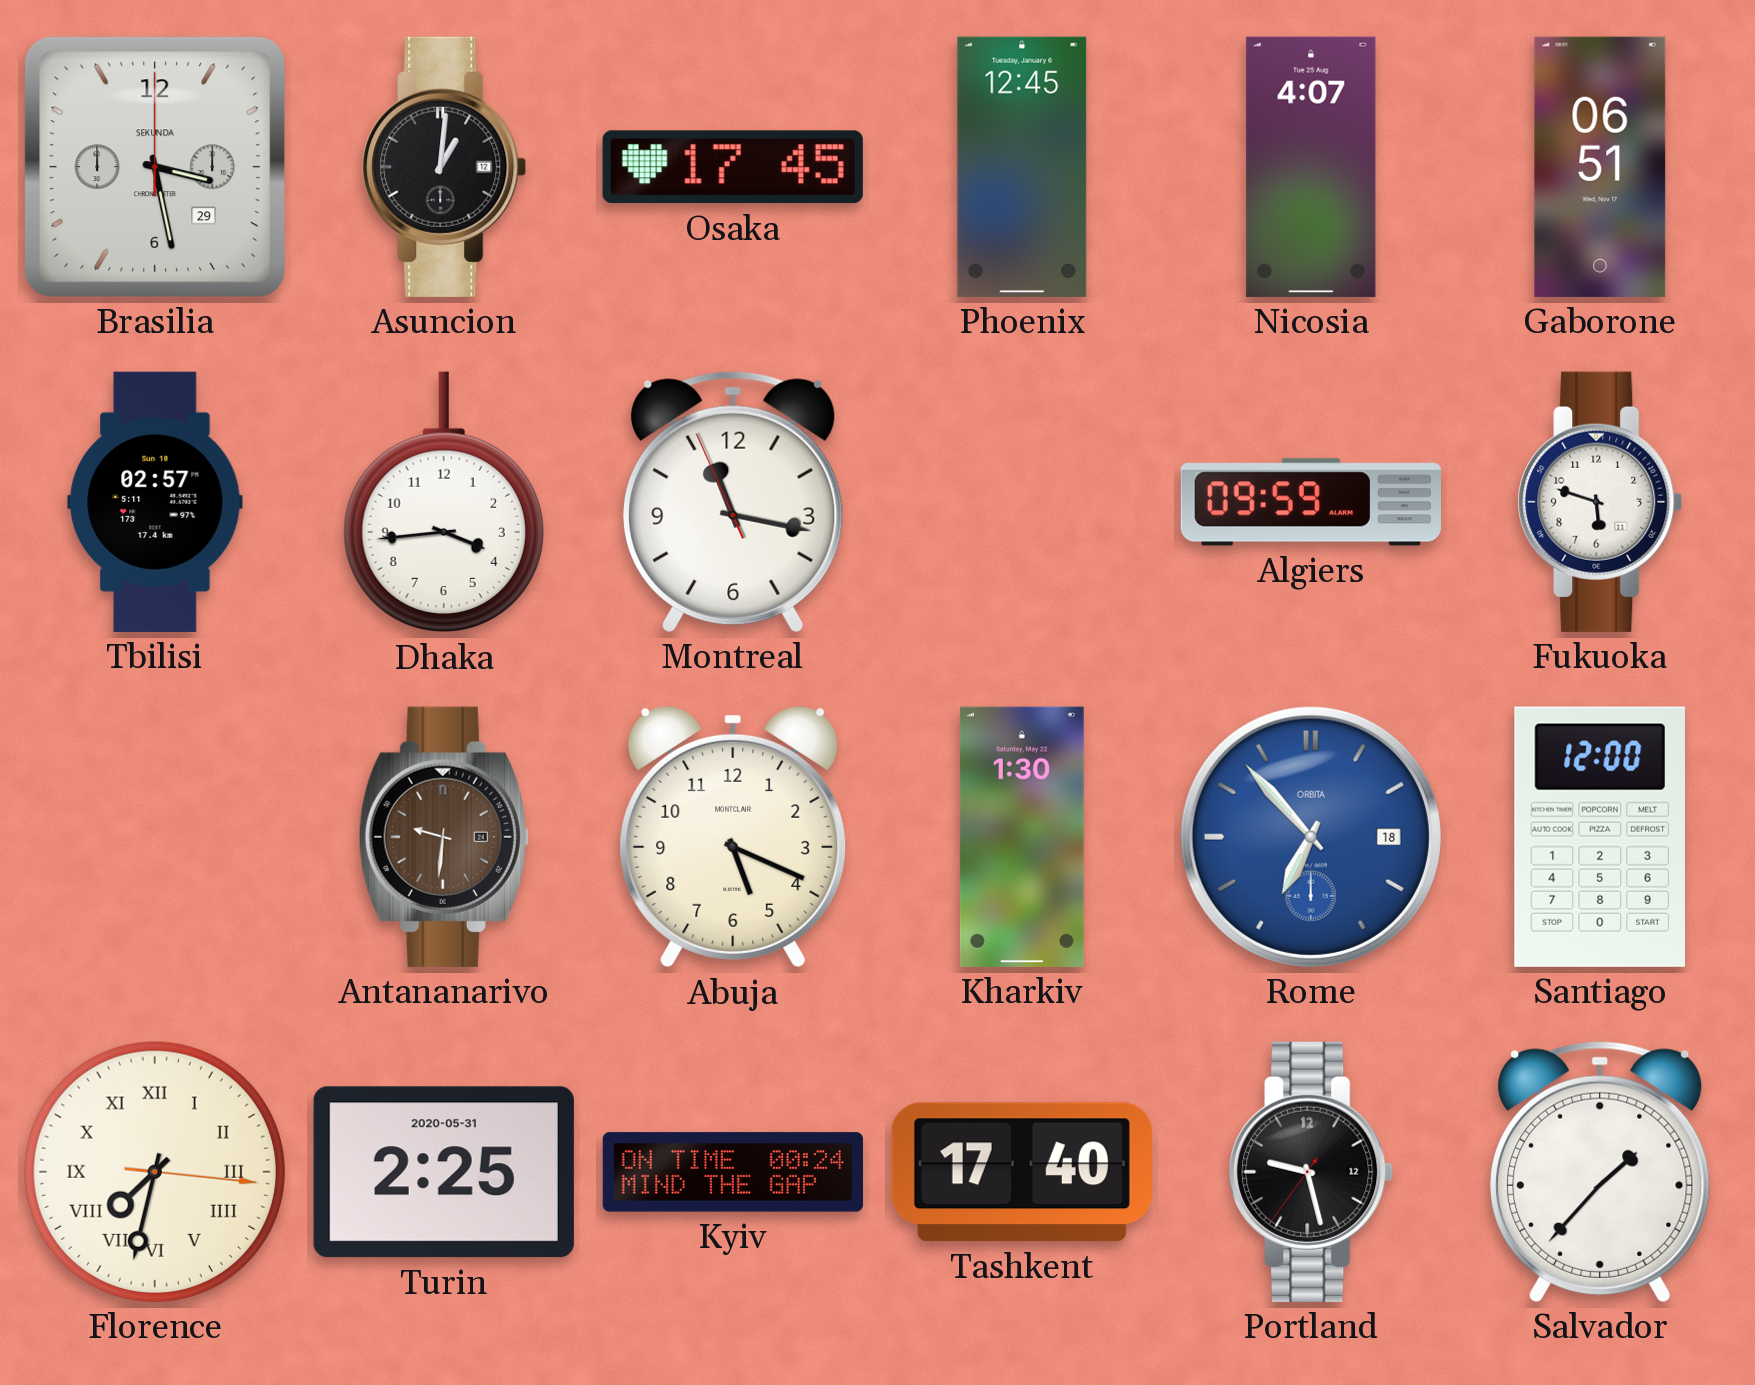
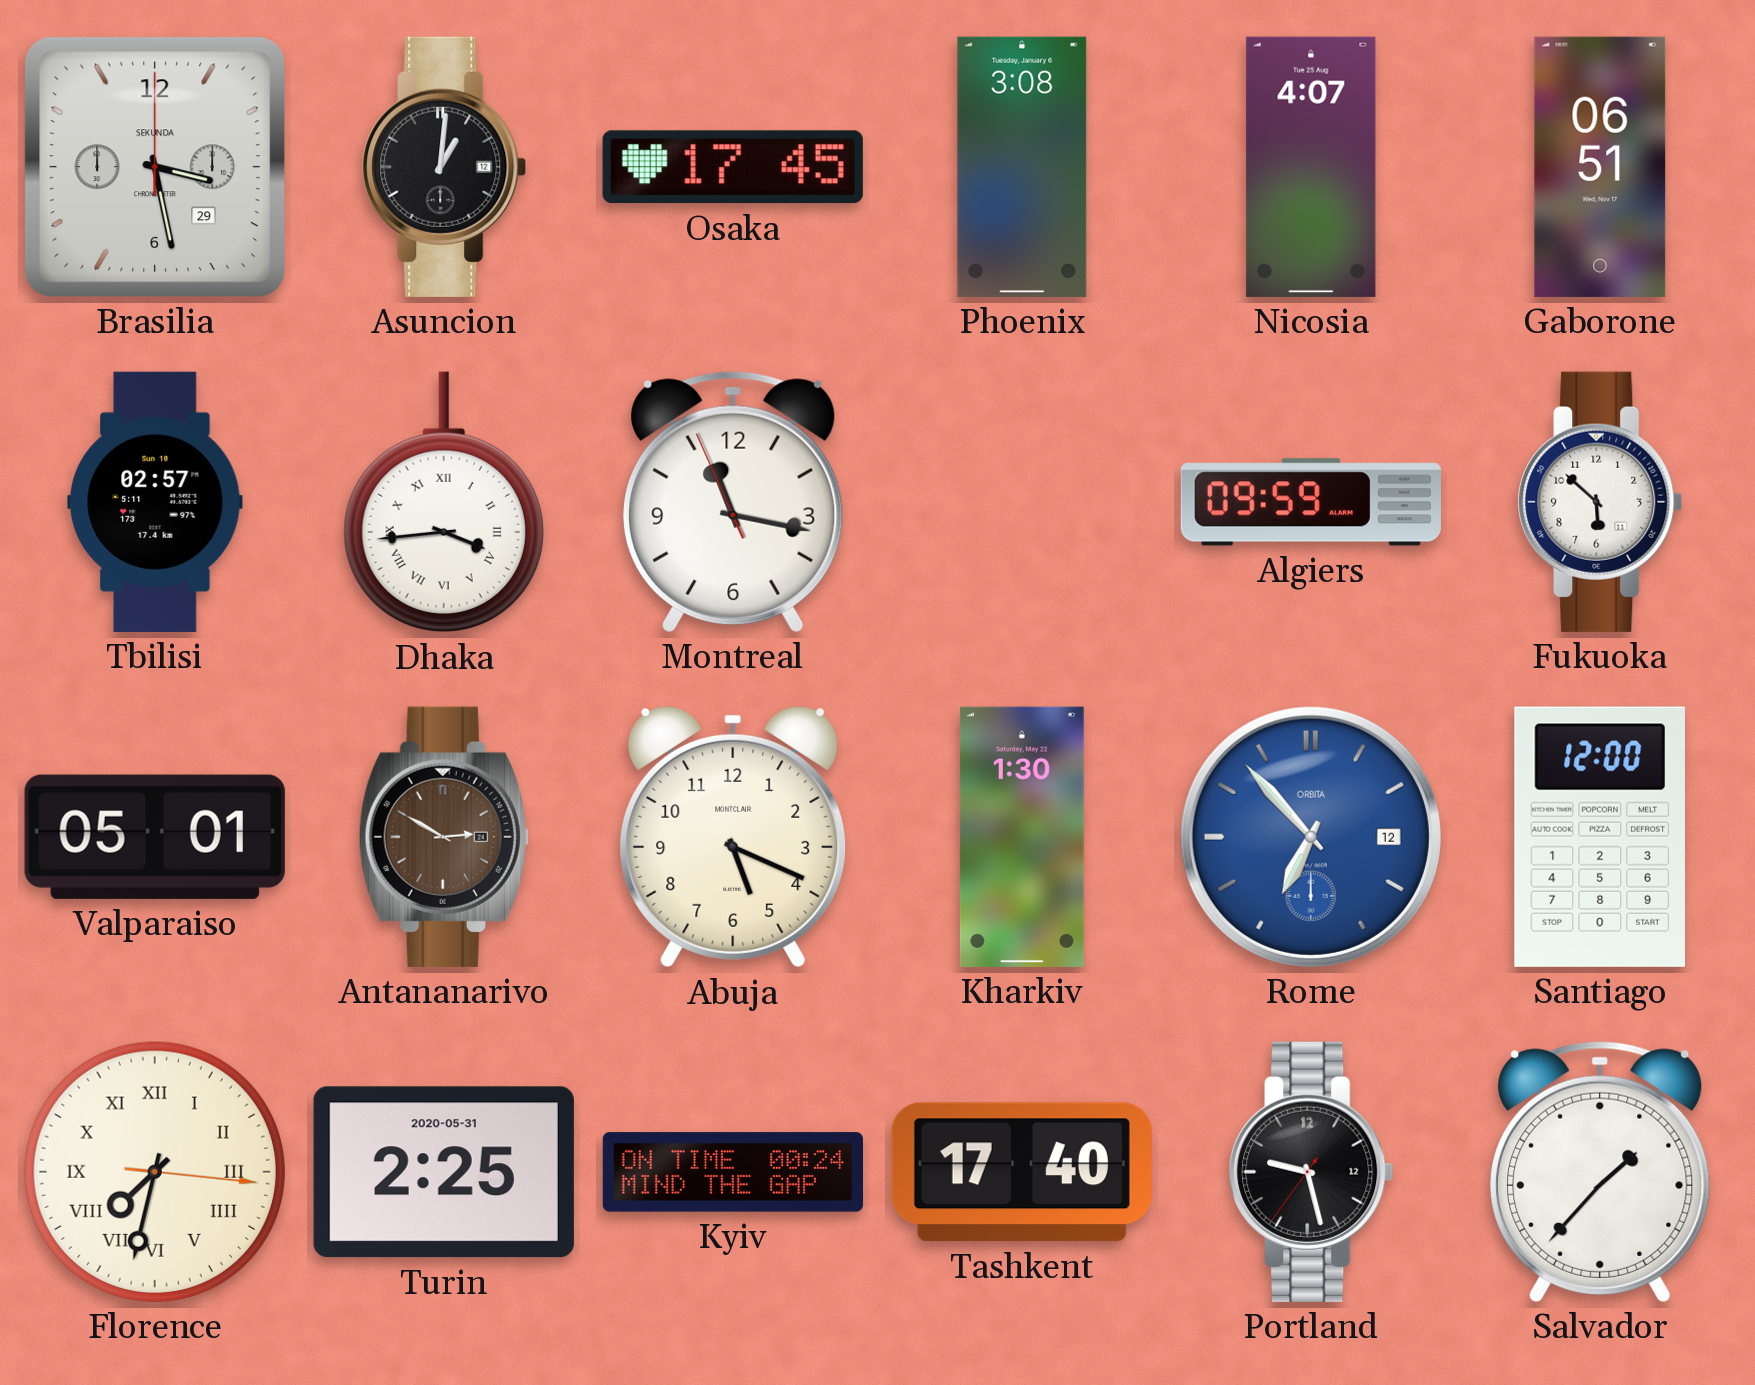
Phoenix: 12:45 -> 3:08
Dhaka numerals: Arabic -> Roman
Fukuoka: 5:48 -> 5:52
Valparaiso: none -> 05:01
Antananarivo: 9:31 -> 2:50
Rome date: 18 -> 12
